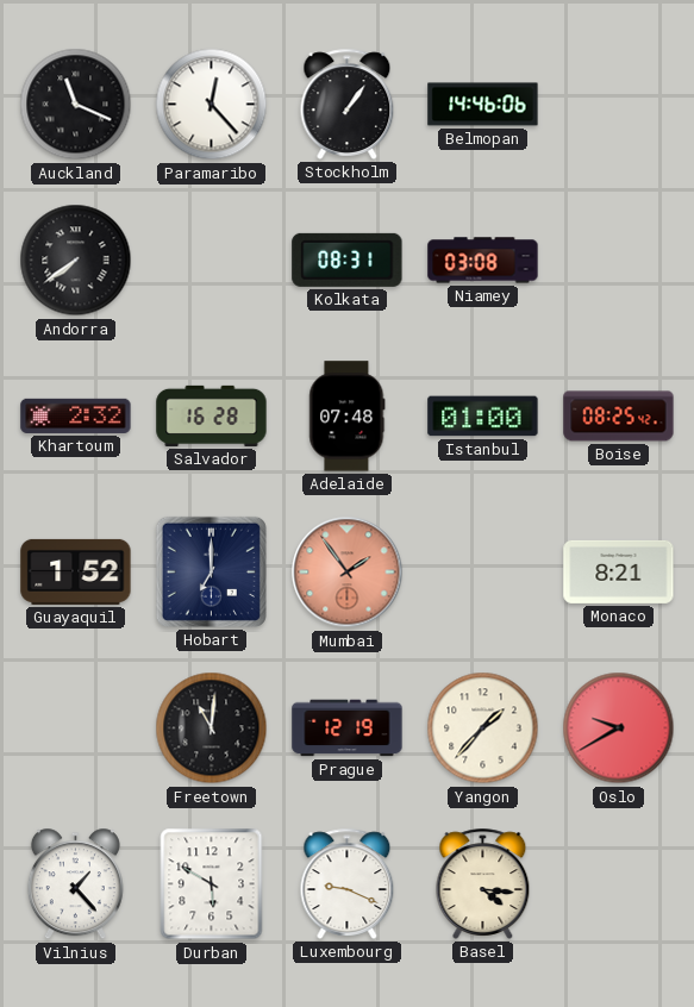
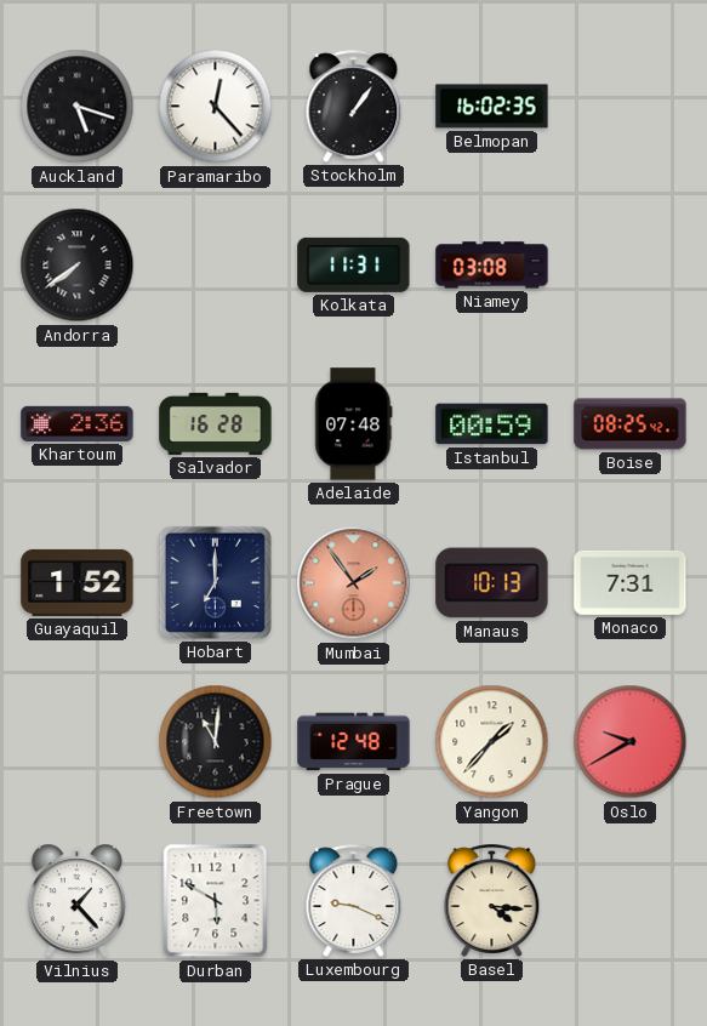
Auckland: 11:19 -> 5:18
Belmopan: 14:46 -> 16:02
Kolkata: 08:31 -> 11:31
Khartoum: 2:32 -> 2:36
Istanbul: 01:00 -> 00:59
Manaus: none -> 10:13
Monaco: 8:21 -> 7:31
Prague: 12:19 -> 12:48
